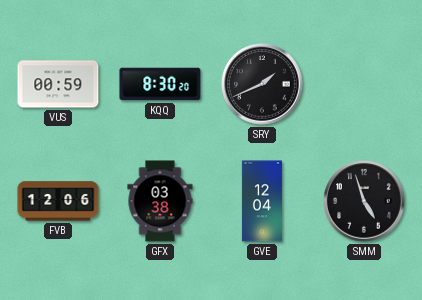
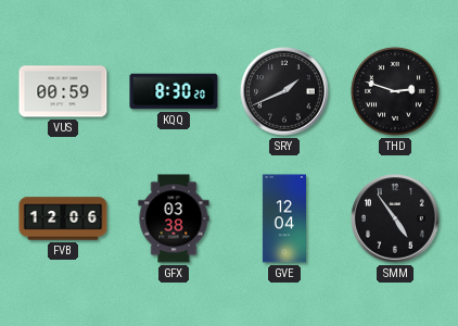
THD: none -> 2:48
SMM: 4:57 -> 4:54
